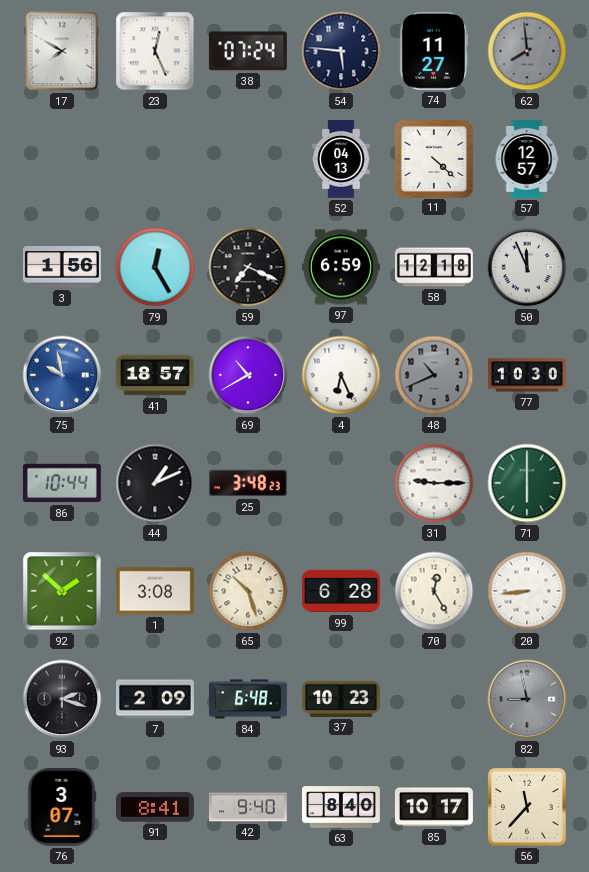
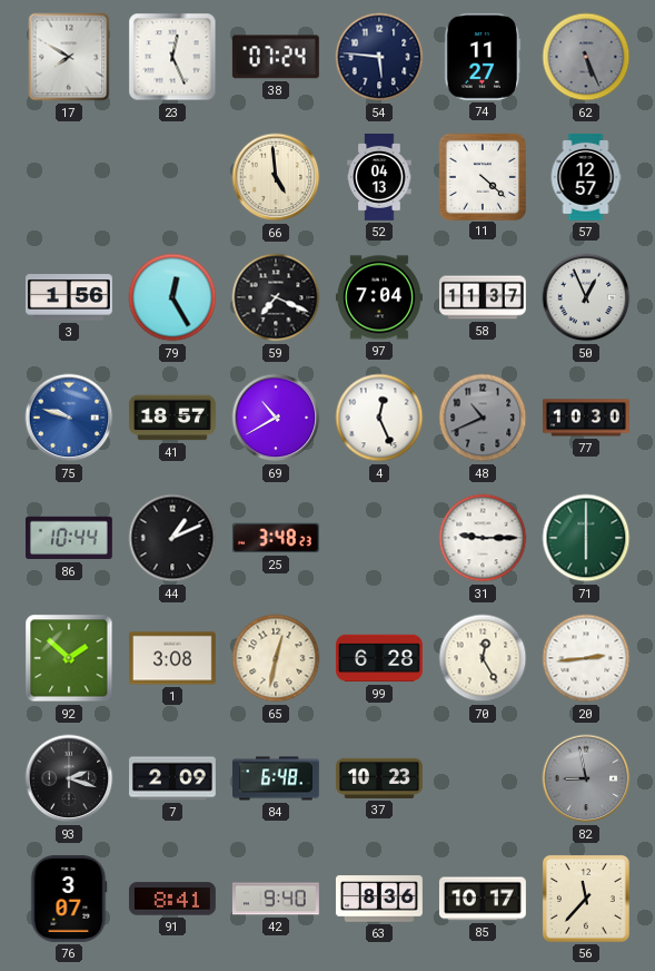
62: 7:59 -> 5:26
66: none -> 4:59
97: 6:59 -> 7:04
58: 12:18 -> 11:37
50: 11:56 -> 12:56
75: 9:58 -> 9:48
4: 6:26 -> 12:26
65: 10:27 -> 12:32
20: 8:44 -> 2:44
63: 8:40 -> 8:36
